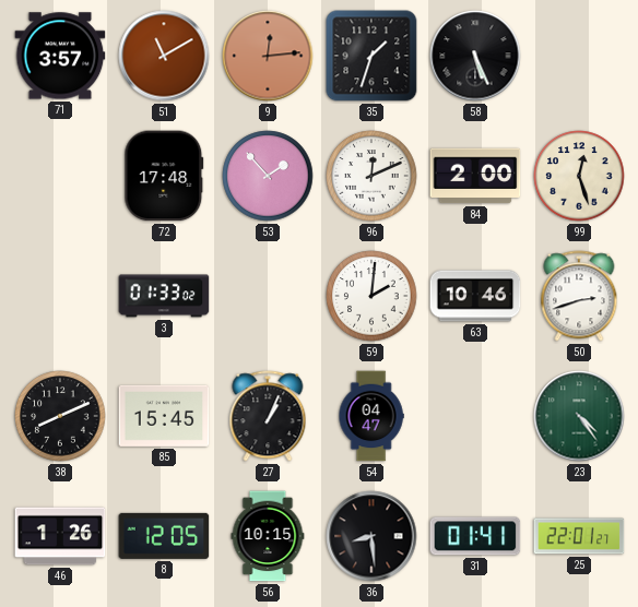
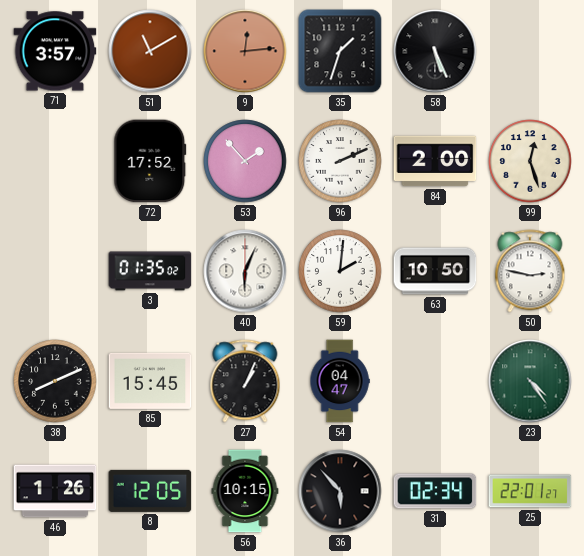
72: 17:48 -> 17:52
96: 12:11 -> 2:11
3: 01:33 -> 01:35
40: none -> 6:04
63: 10:46 -> 10:50
50: 2:42 -> 2:47
36: 8:29 -> 5:53
31: 01:41 -> 02:34
